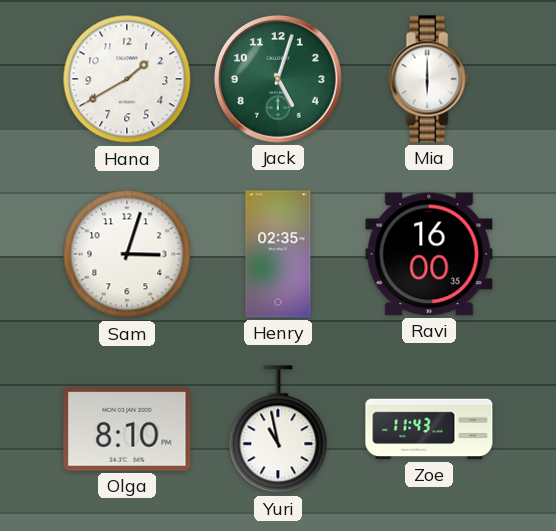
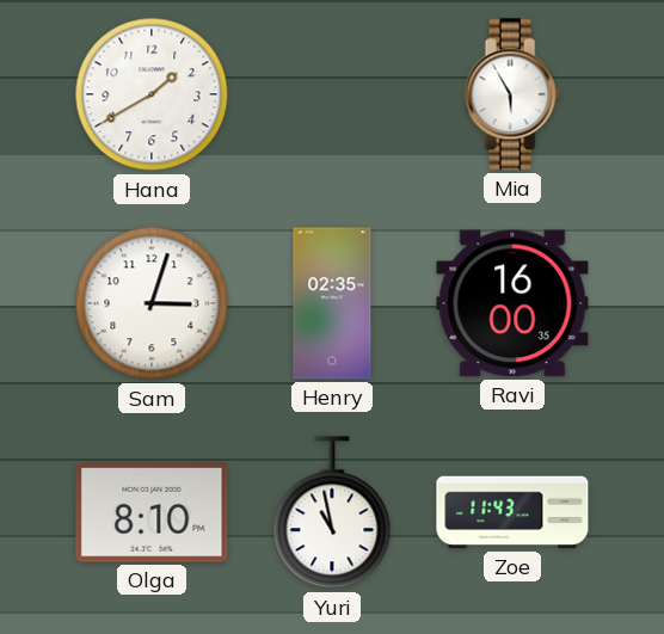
Jack: 5:03 -> none
Mia: 6:00 -> 5:55
